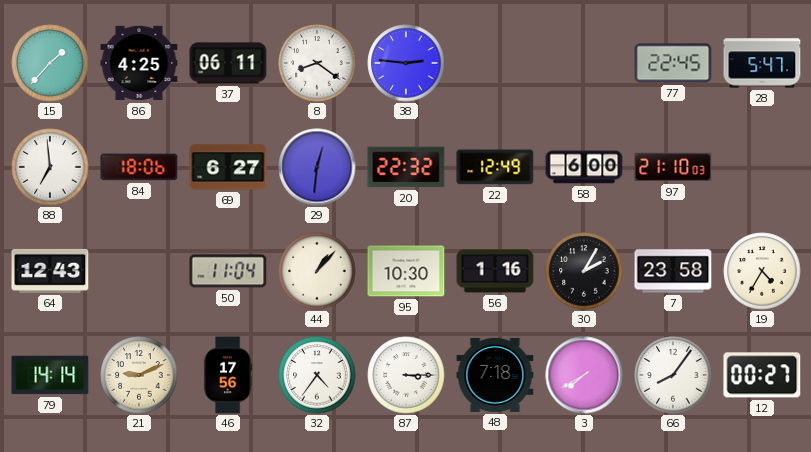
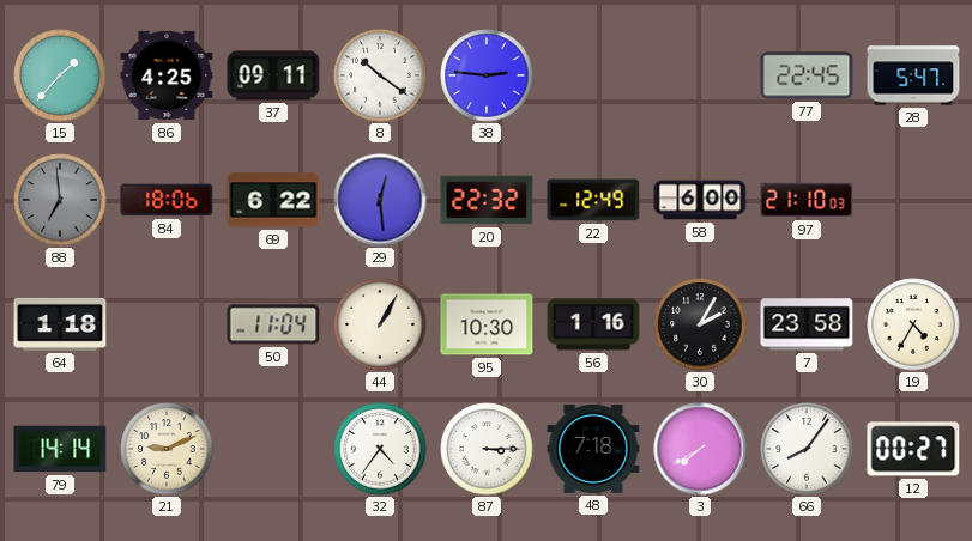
37: 06:11 -> 09:11
8: 8:21 -> 10:21
88 dial: white -> grey
69: 6:27 -> 6:22
29: 12:31 -> 12:29
64: 12:43 -> 1:18
44: 1:07 -> 1:05
46: 17:56 -> none
